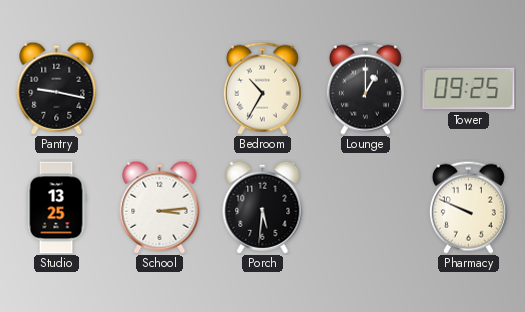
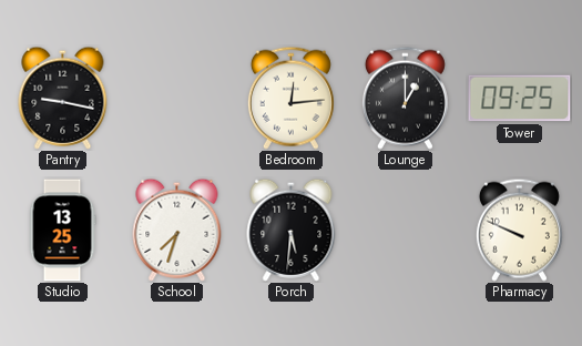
Bedroom: 10:35 -> 12:14
School: 3:14 -> 7:33
